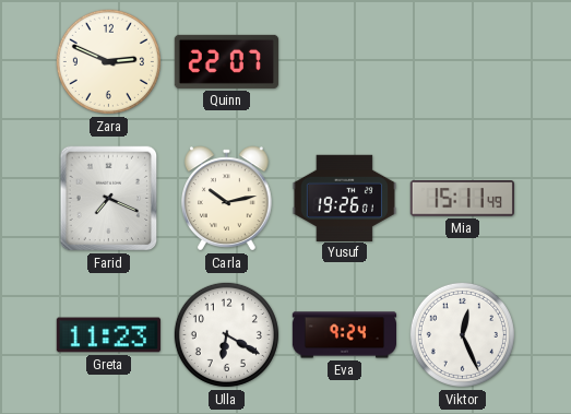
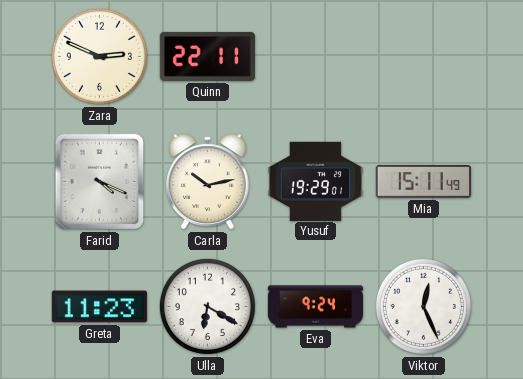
Quinn: 22:07 -> 22:11
Farid: 7:19 -> 4:19
Yusuf: 19:26 -> 19:29
